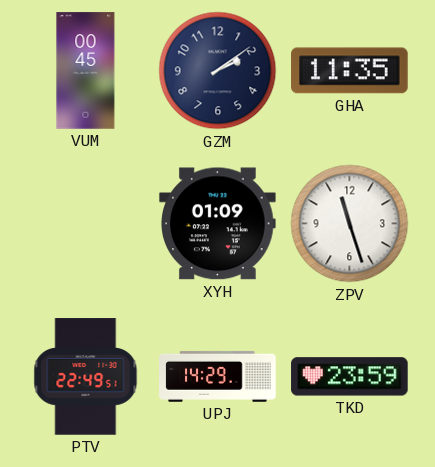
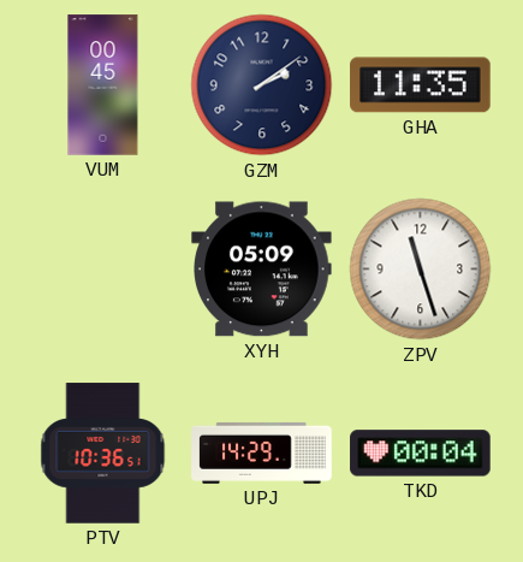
XYH: 01:09 -> 05:09
PTV: 22:49 -> 10:36
TKD: 23:59 -> 00:04
